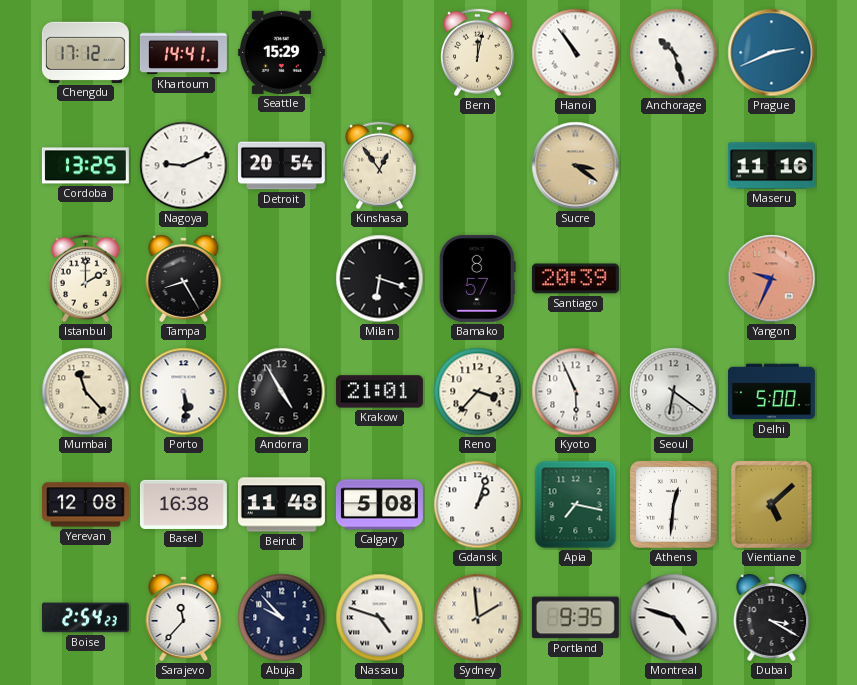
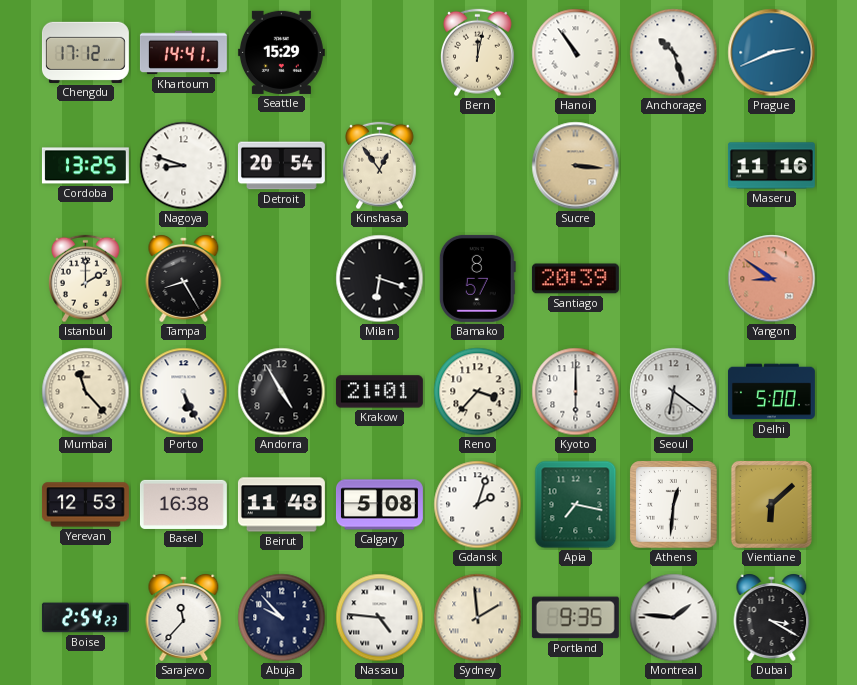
Nagoya: 9:11 -> 8:48
Sucre: 3:21 -> 3:16
Yangon: 9:34 -> 8:51
Porto: 5:29 -> 5:26
Kyoto: 5:56 -> 6:00
Yerevan: 12:08 -> 12:53
Gdansk: 1:03 -> 2:03
Vientiane: 5:08 -> 6:08
Nassau: 4:48 -> 4:46
Montreal: 4:48 -> 1:46
